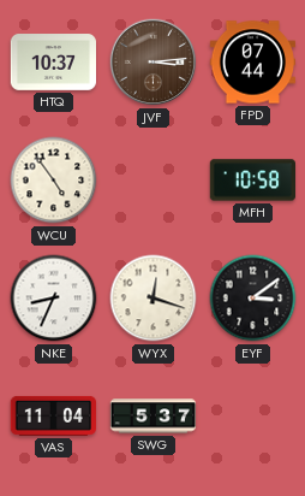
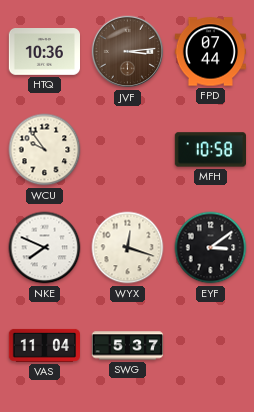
HTQ: 10:37 -> 10:36
WCU: 4:54 -> 9:54
NKE: 8:34 -> 7:49
